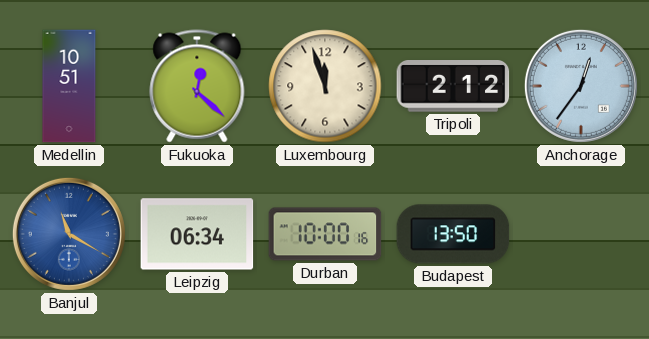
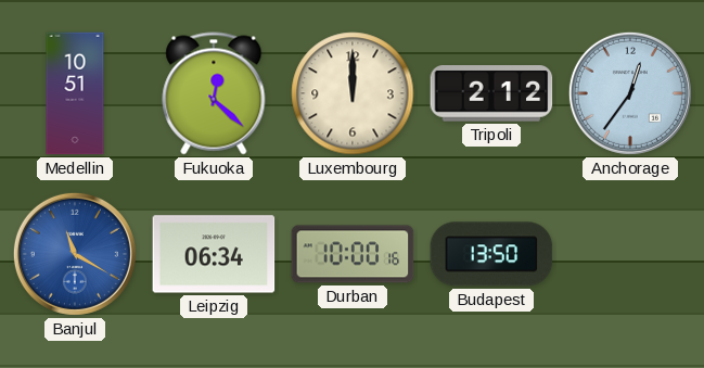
Luxembourg: 11:57 -> 12:00
